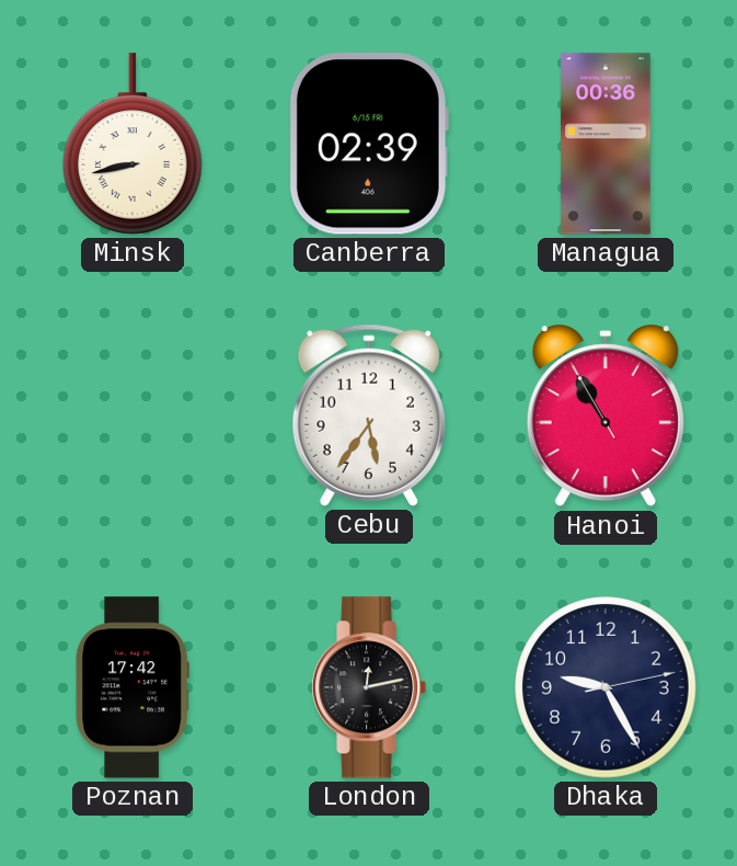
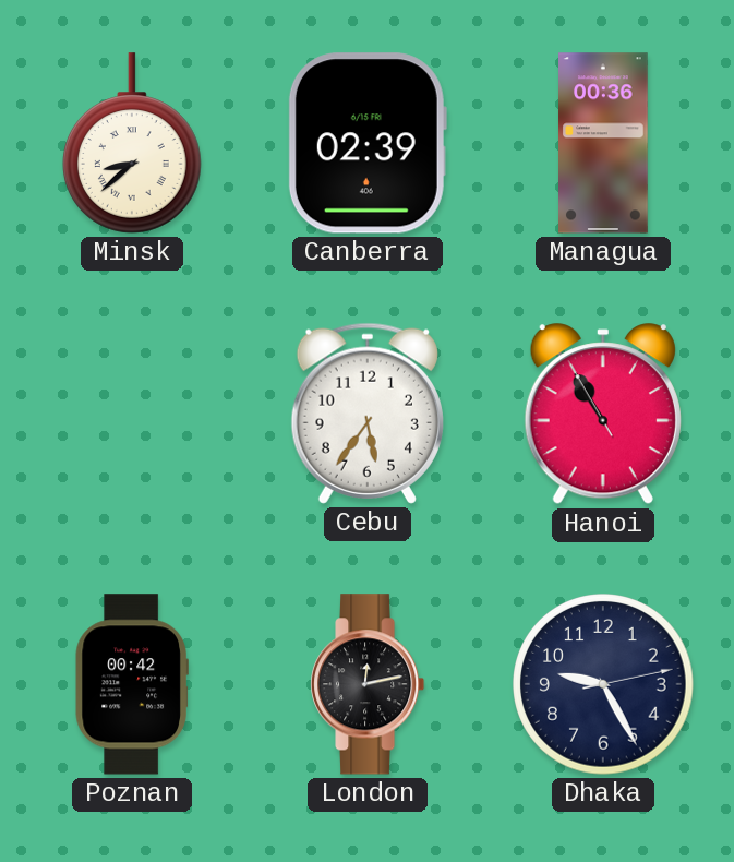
Minsk: 8:43 -> 8:38
Poznan: 17:42 -> 00:42
